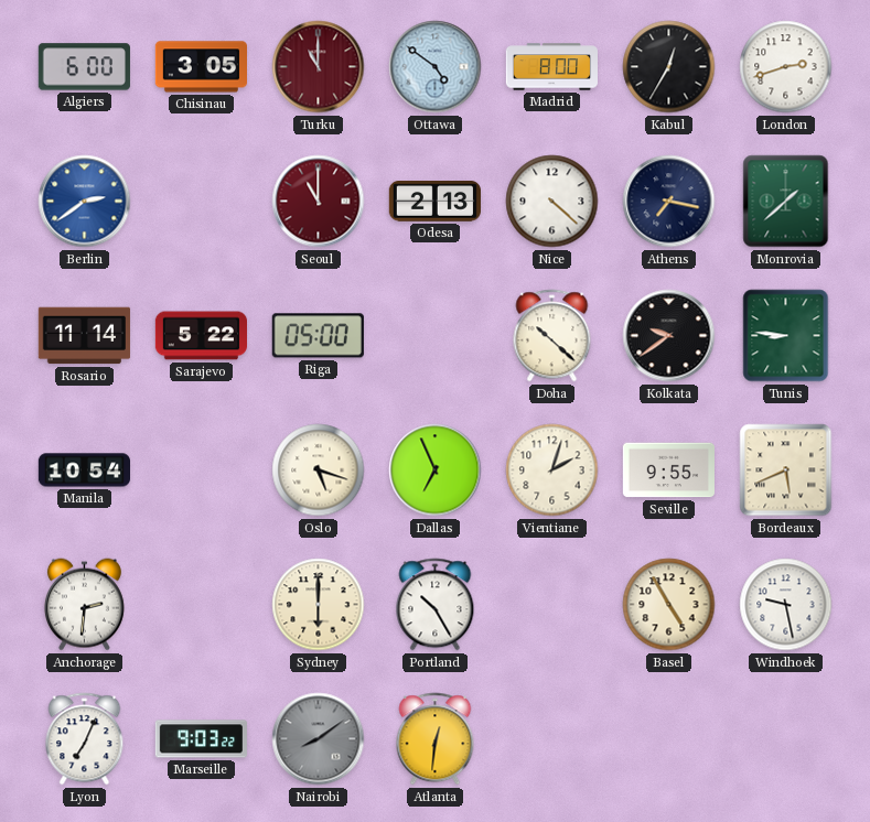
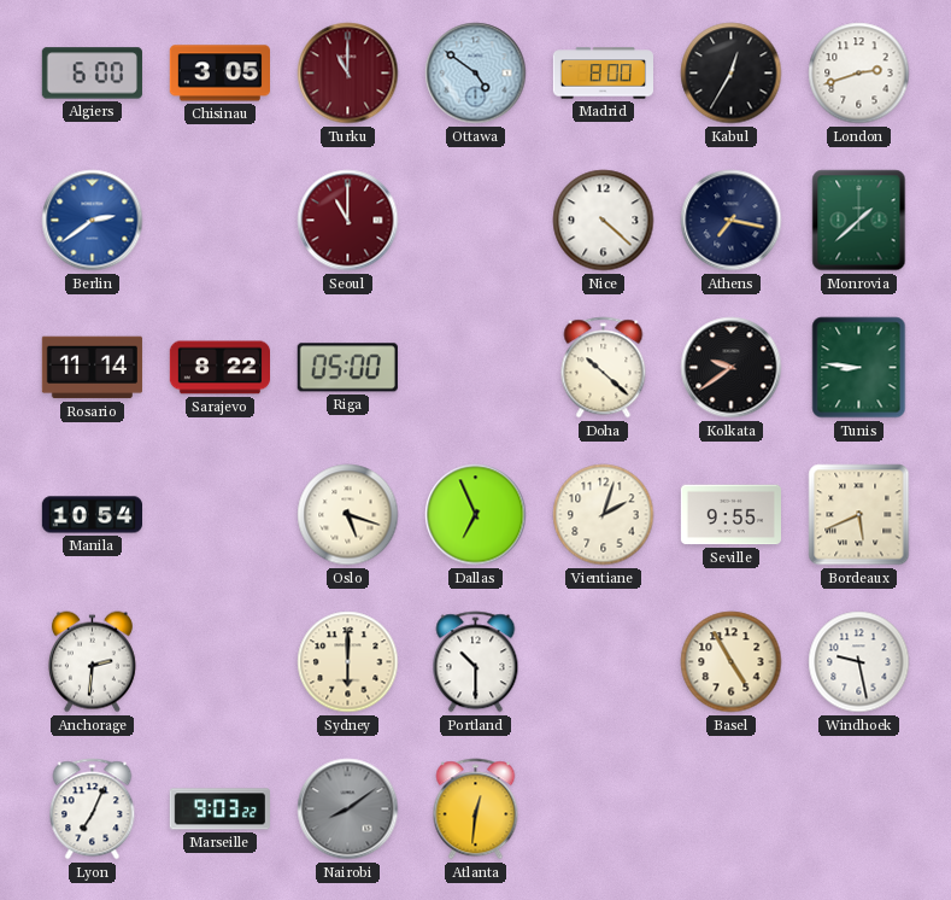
Odesa: 2:13 -> none
Sarajevo: 5:22 -> 8:22
Portland: 10:25 -> 10:30
